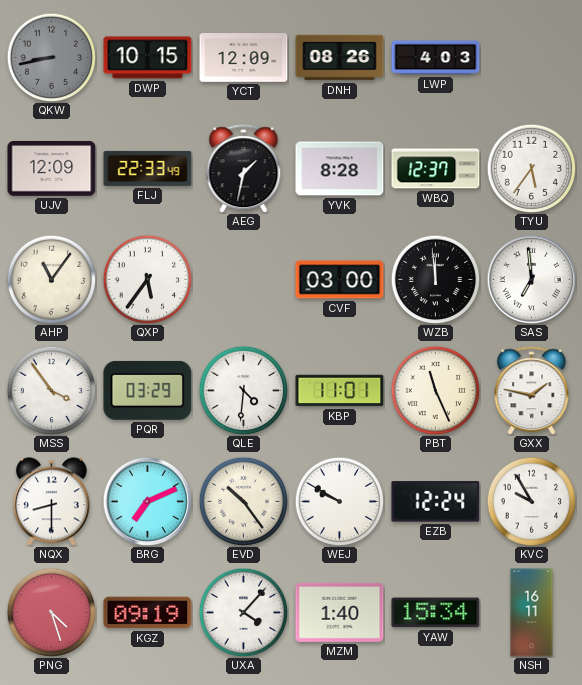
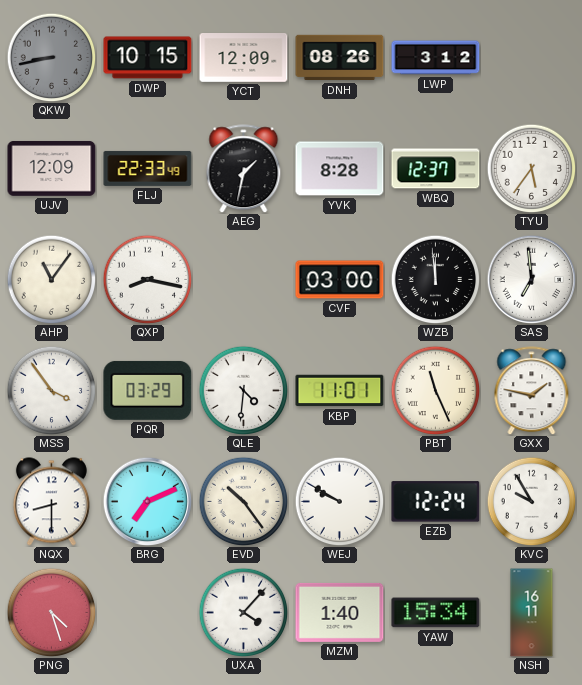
LWP: 4:03 -> 3:12
QXP: 5:36 -> 8:17
KGZ: 09:19 -> none
